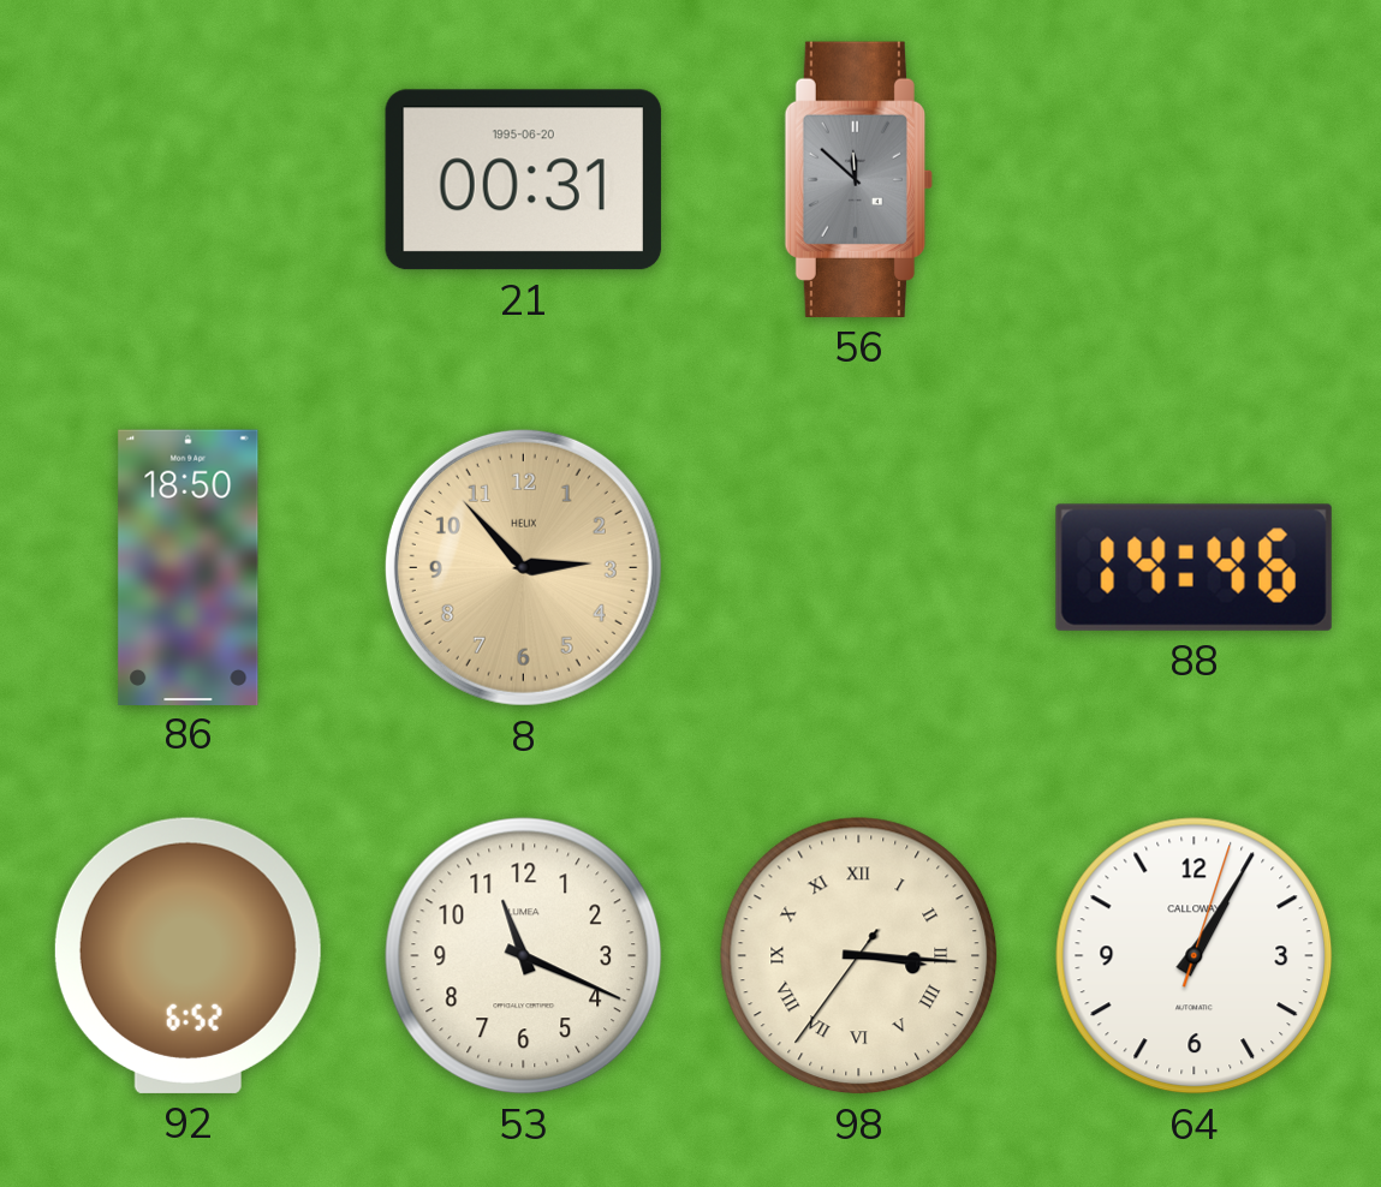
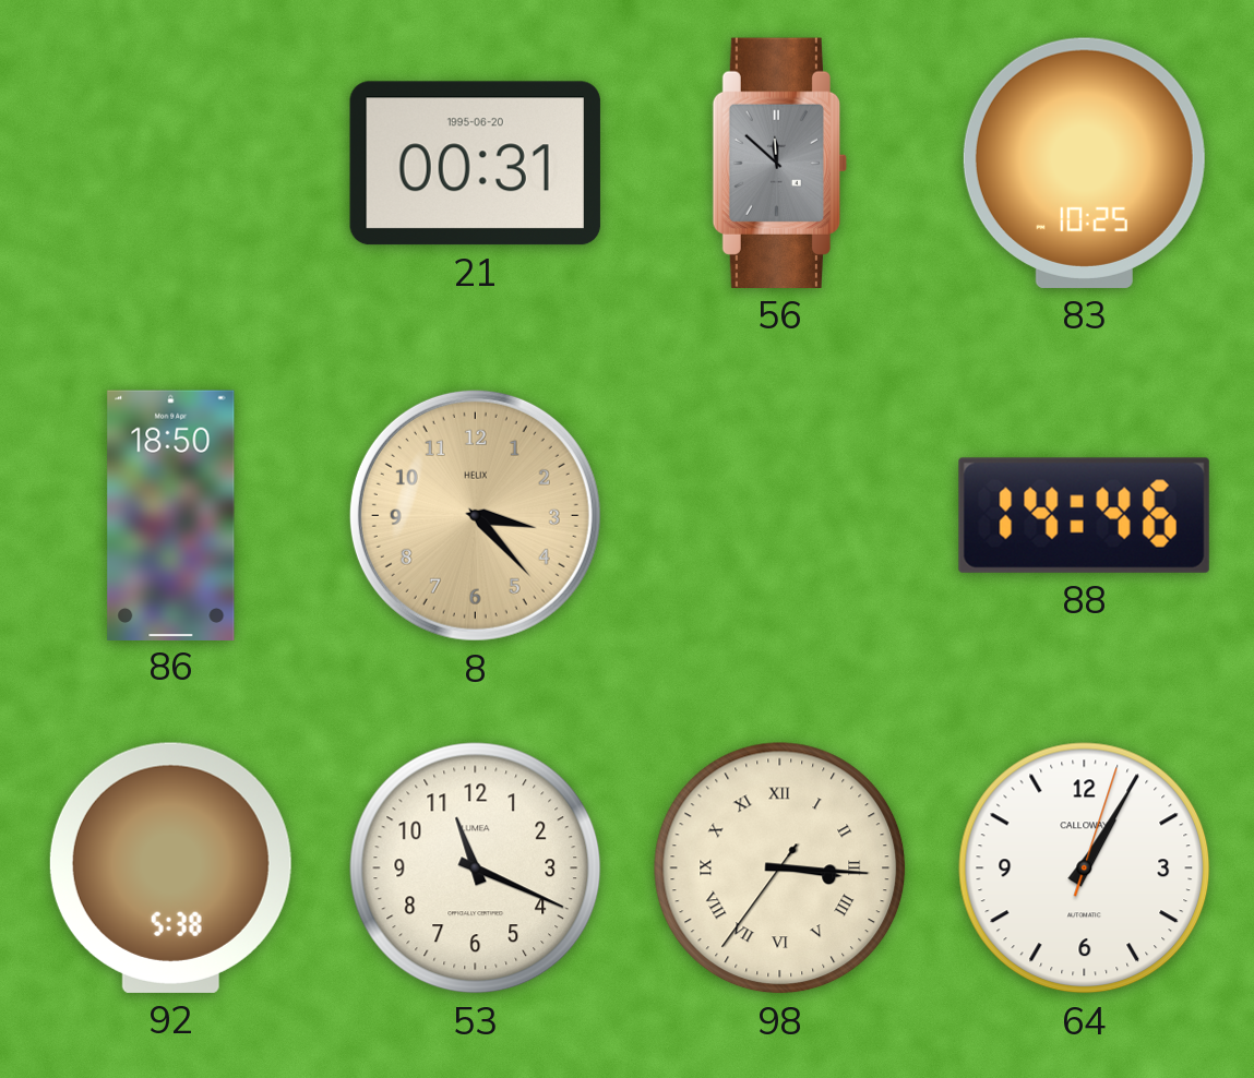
83: none -> 10:25
8: 2:53 -> 3:23
92: 6:52 -> 5:38
